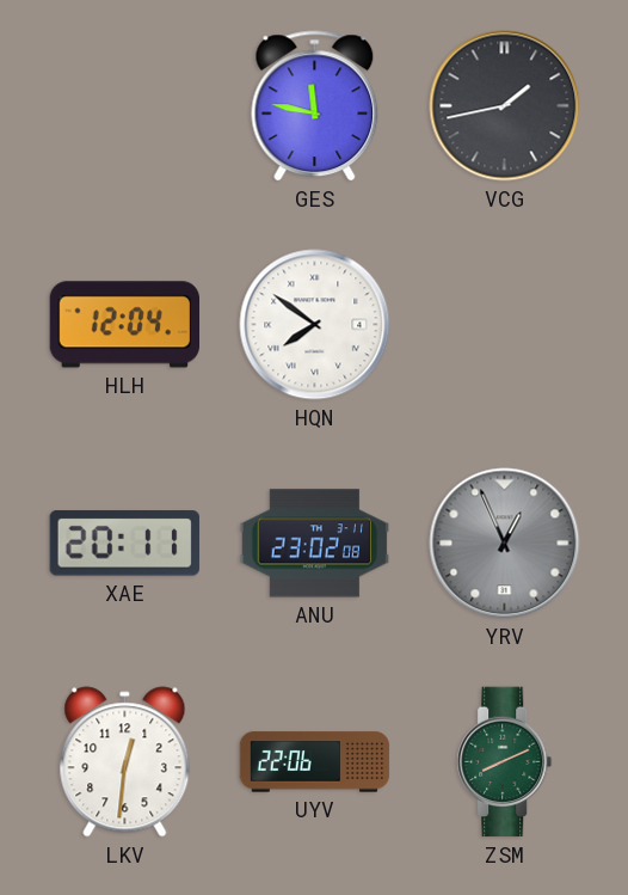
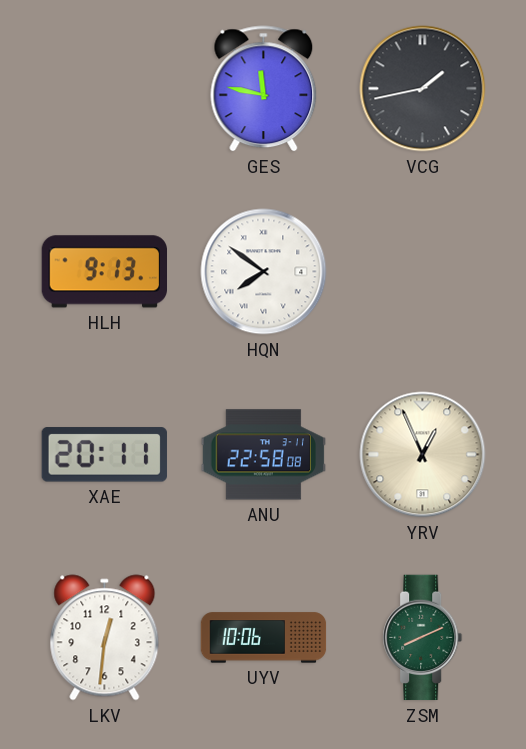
HLH: 12:04 -> 9:13
ANU: 23:02 -> 22:58
YRV dial: grey -> cream
UYV: 22:06 -> 10:06
